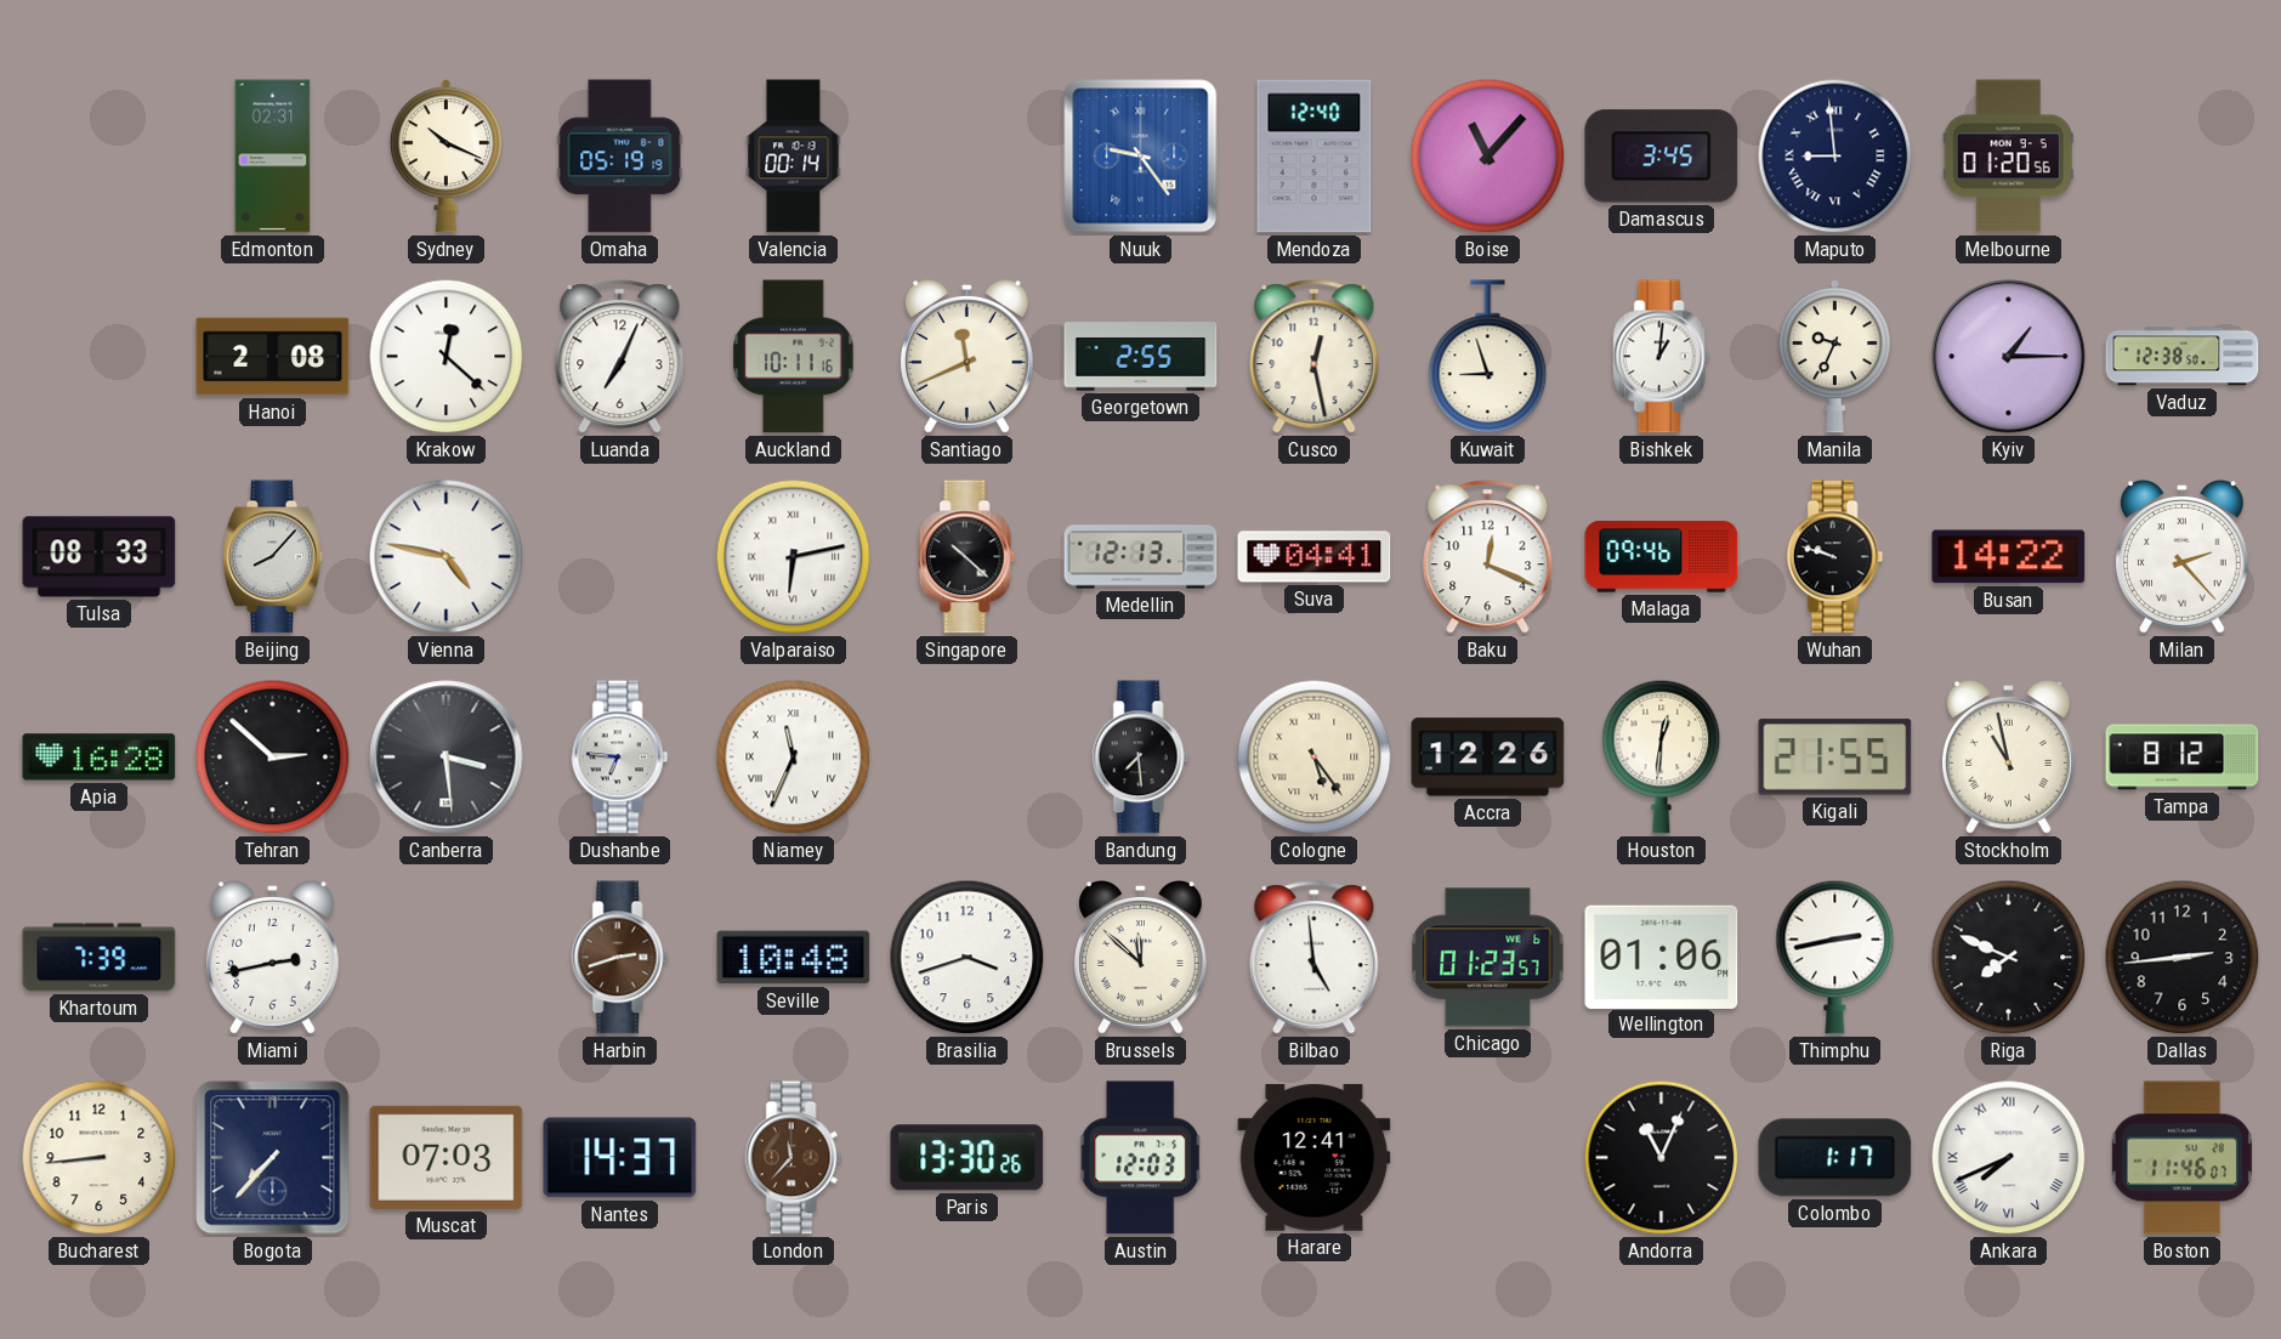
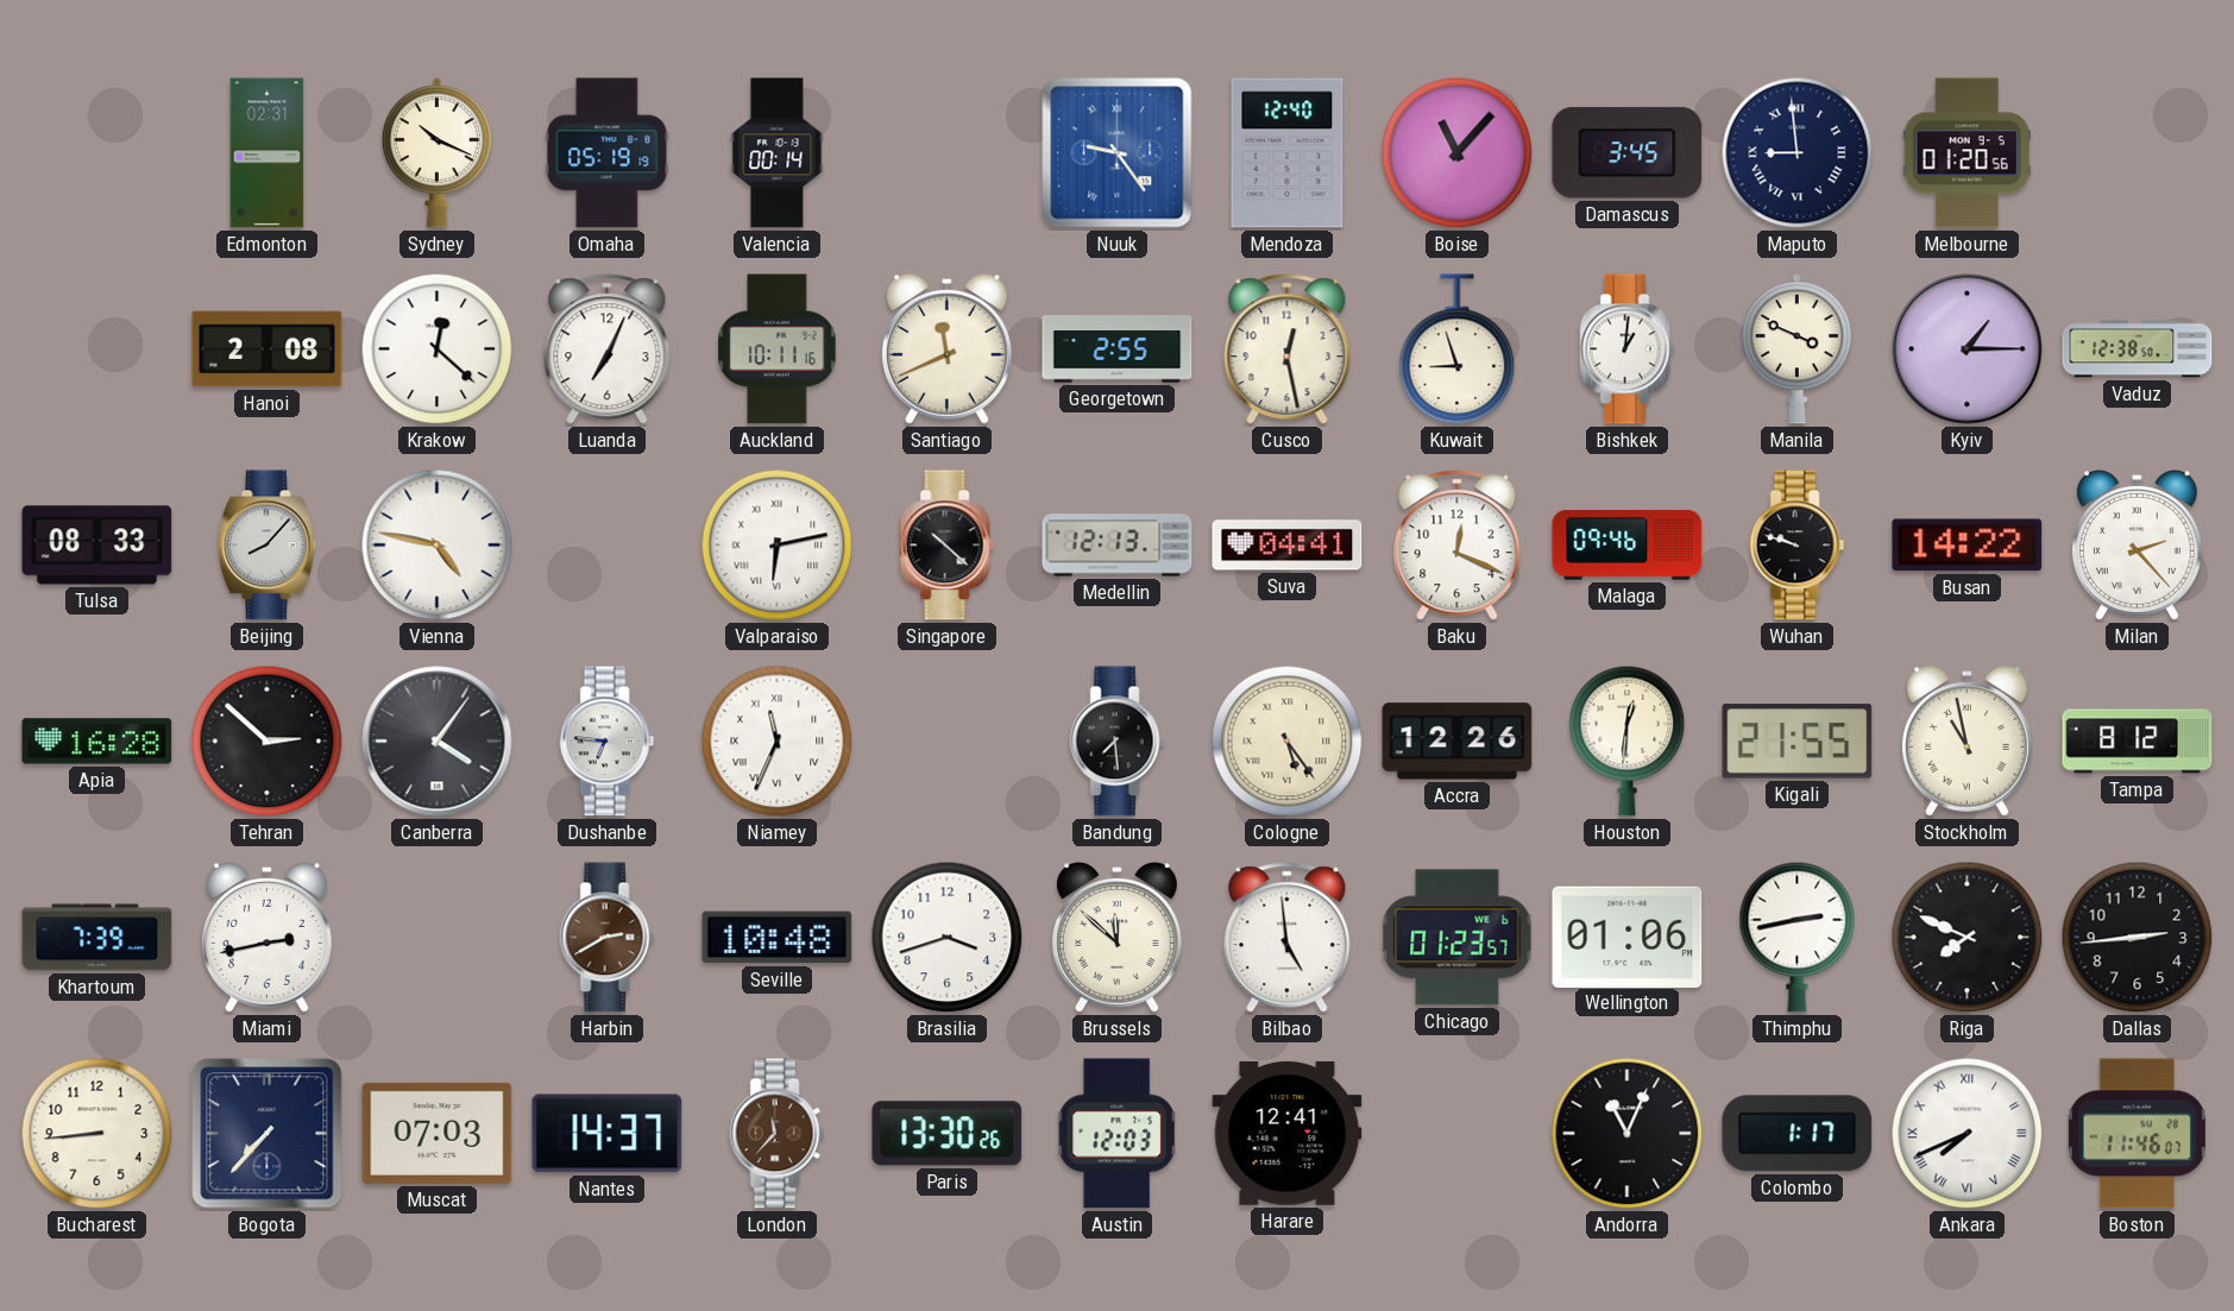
Manila: 9:34 -> 3:49
Canberra: 3:29 -> 4:06
Harbin: 2:42 -> 2:40
